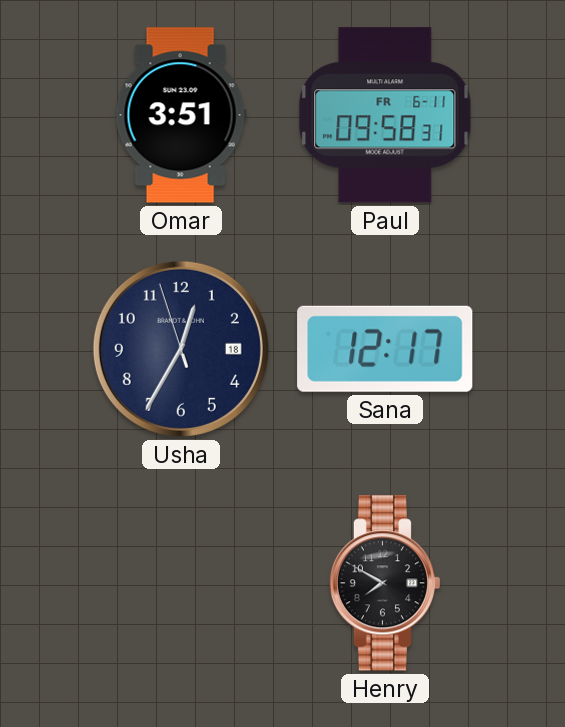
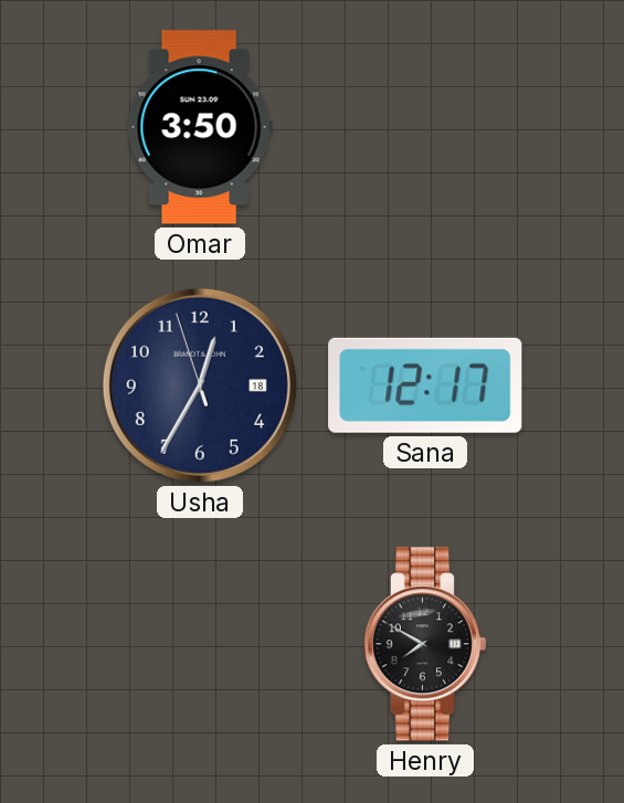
Omar: 3:51 -> 3:50
Paul: 09:58 -> none
